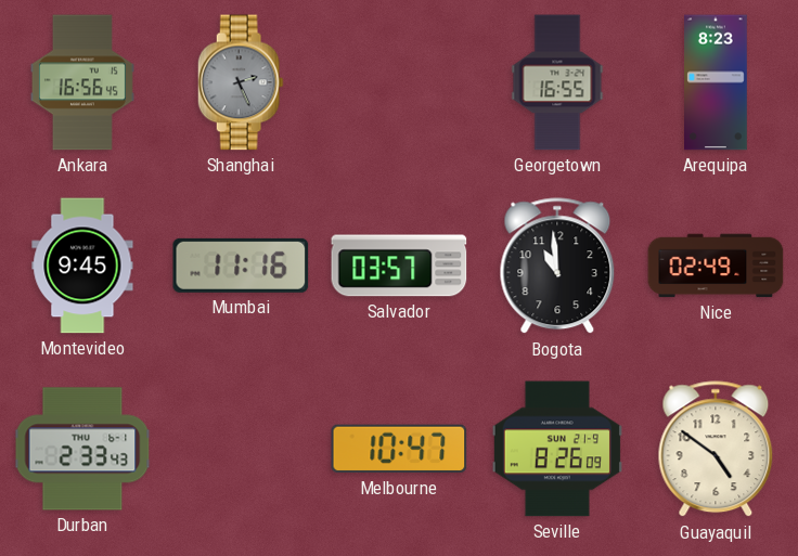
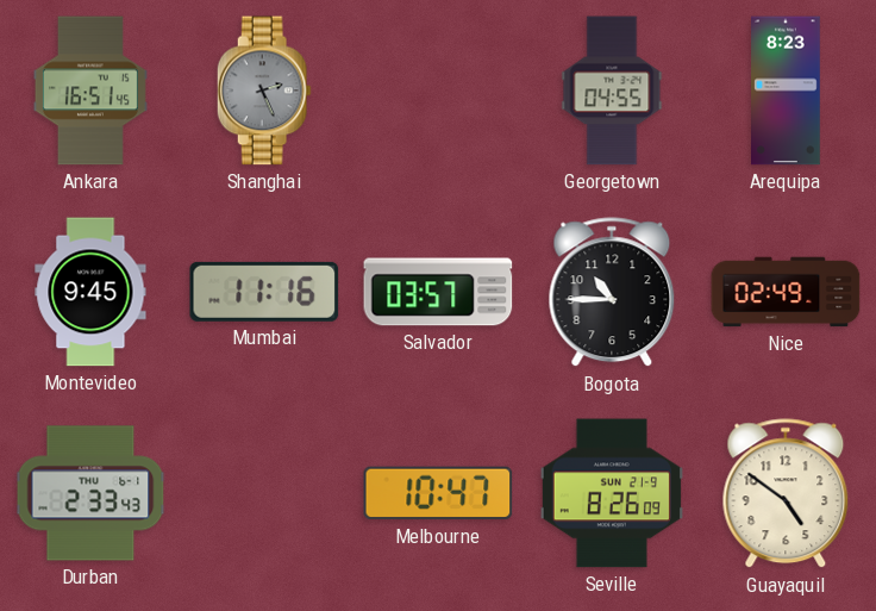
Ankara: 16:56 -> 16:51
Georgetown: 16:55 -> 04:55
Bogota: 10:59 -> 10:45
